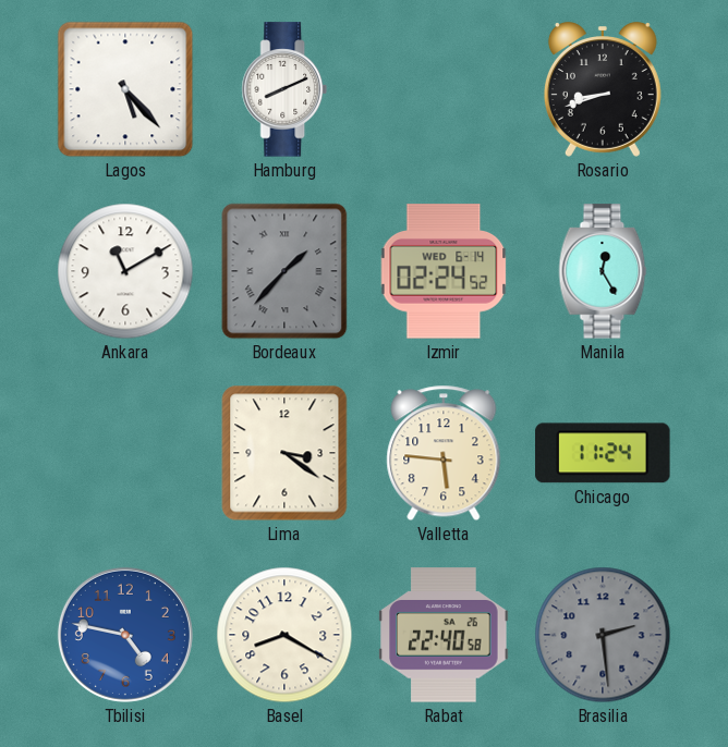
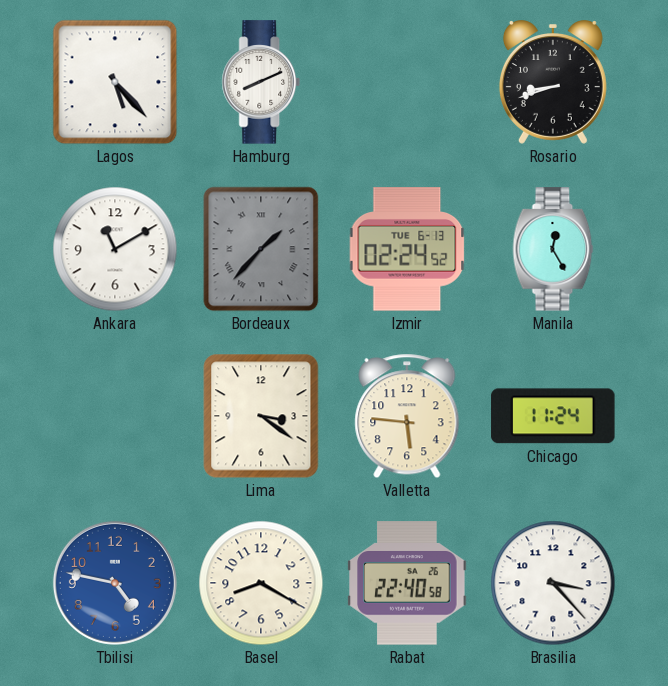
Izmir date: WED 6-14 -> TUE 6-13
Brasilia: 2:29 -> 3:23
Brasilia dial: grey -> white
